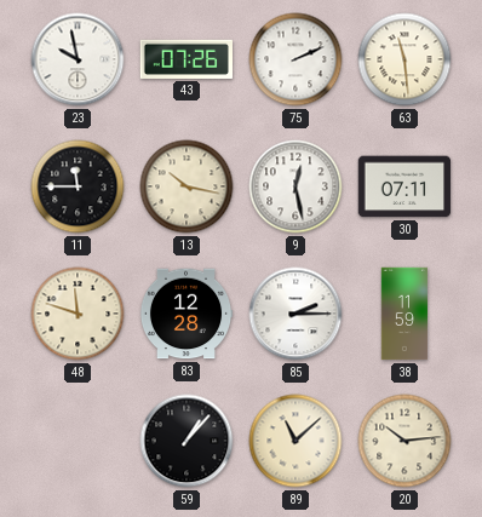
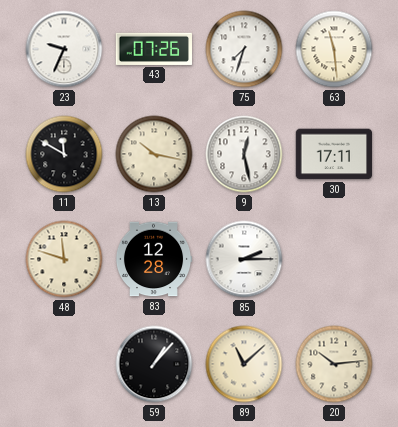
23: 9:58 -> 9:34
75: 2:11 -> 7:33
11: 11:45 -> 11:50
30: 07:11 -> 17:11
38: 11:59 -> none
